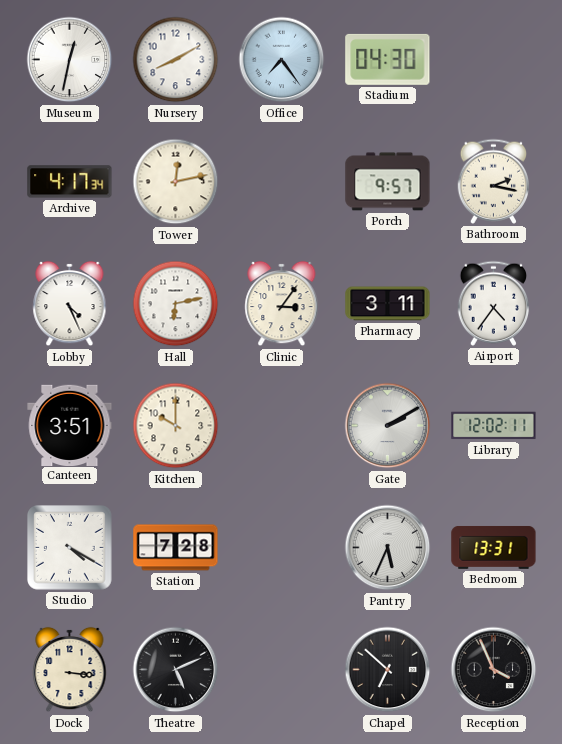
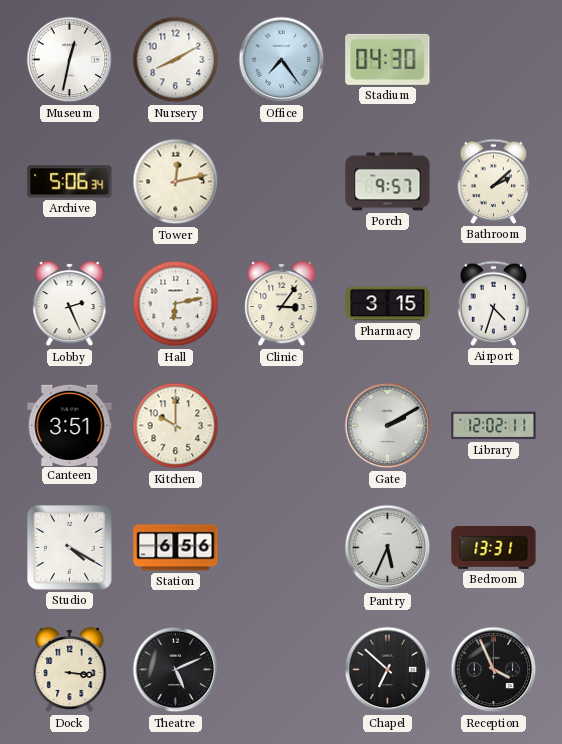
Archive: 4:17 -> 5:06
Bathroom: 2:17 -> 2:08
Lobby: 4:26 -> 2:26
Pharmacy: 3:11 -> 3:15
Airport: 4:36 -> 4:33
Station: 7:28 -> 6:56
